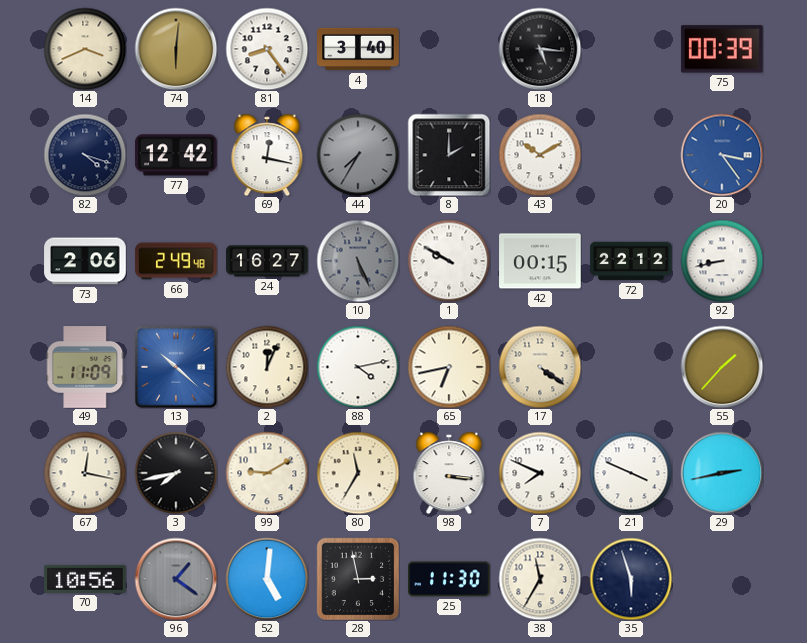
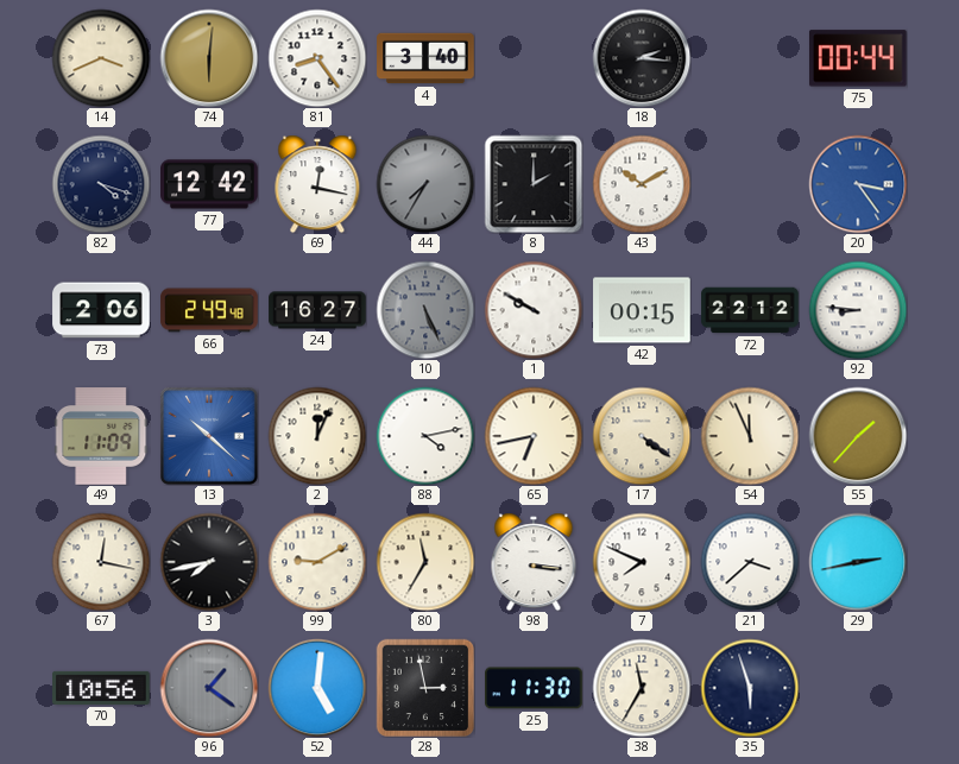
18: 5:16 -> 2:16
75: 00:39 -> 00:44
92: 8:43 -> 8:46
54: none -> 11:56
21: 3:49 -> 3:38
